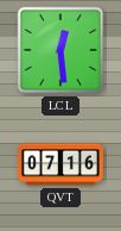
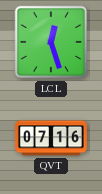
LCL: 12:29 -> 12:27
